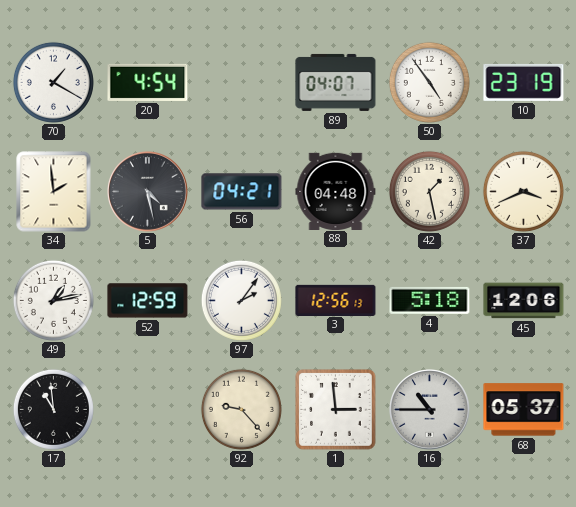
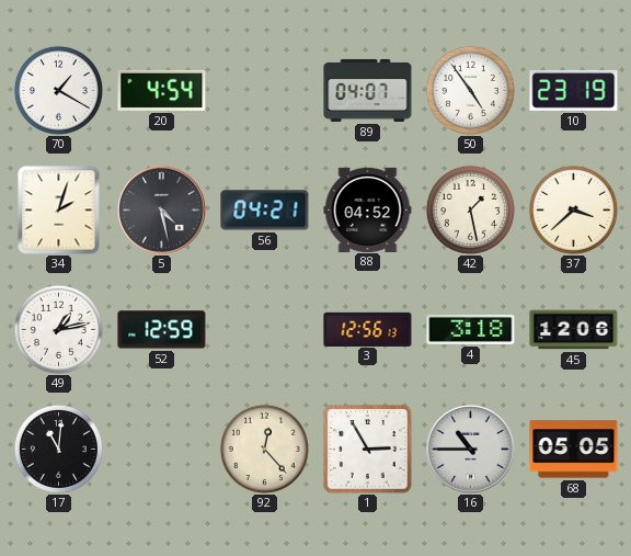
34: 1:59 -> 2:03
88: 04:48 -> 04:52
37: 3:41 -> 3:38
97: 2:06 -> none
4: 5:18 -> 3:18
17: 10:59 -> 11:01
92: 9:23 -> 12:23
1: 2:59 -> 2:55
68: 05:37 -> 05:05
